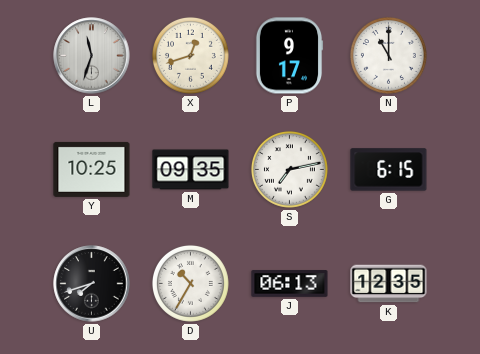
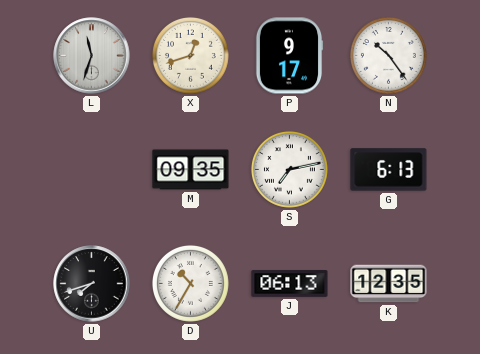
N: 11:00 -> 10:24
Y: 10:25 -> none
G: 6:15 -> 6:13
